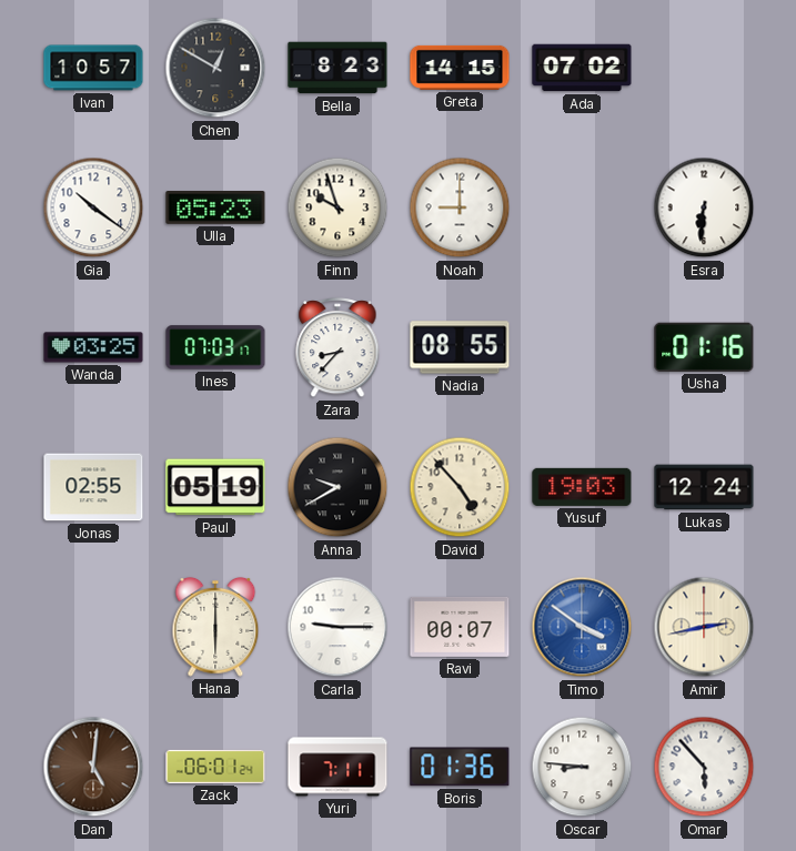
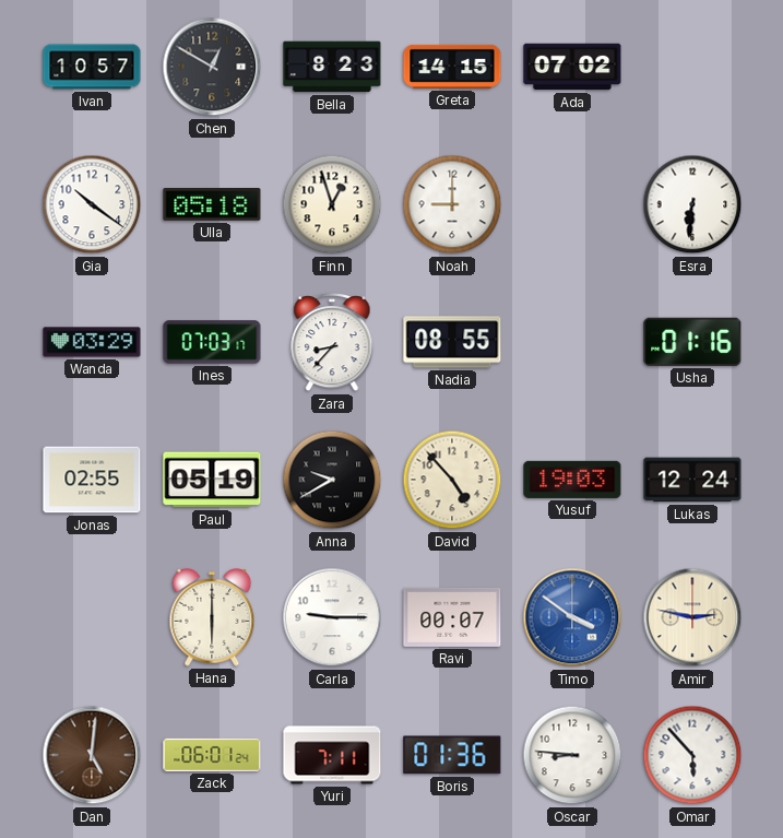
Ulla: 05:23 -> 05:18
Finn: 9:57 -> 12:57
Wanda: 03:25 -> 03:29
Amir: 2:43 -> 2:47
